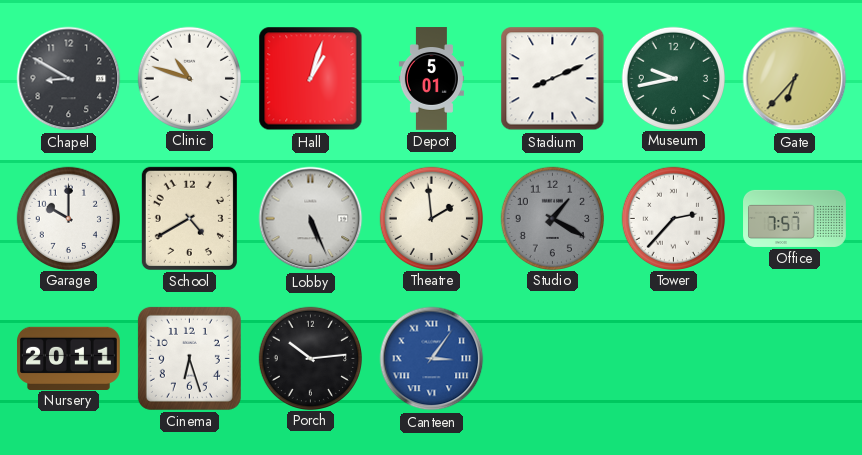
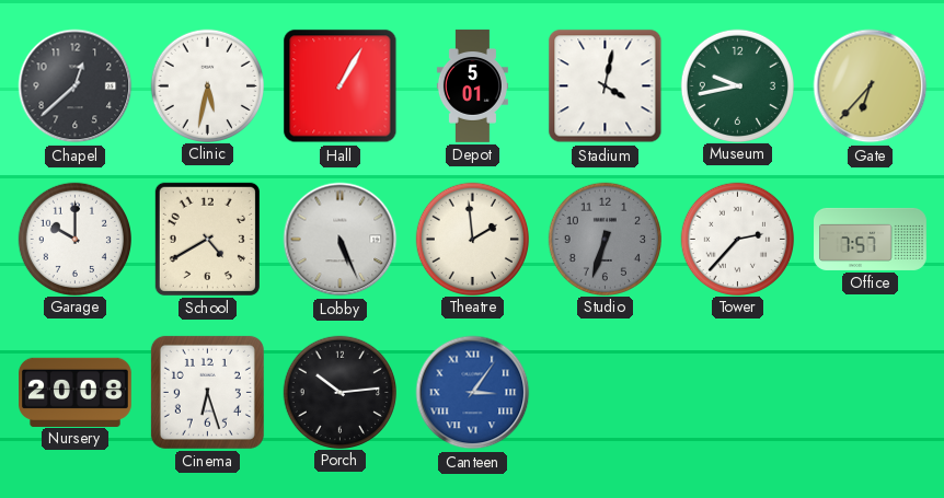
Chapel: 8:50 -> 12:38
Clinic: 10:48 -> 5:32
Hall: 1:03 -> 1:05
Stadium: 8:11 -> 4:02
Studio: 1:20 -> 6:33
Nursery: 20:11 -> 20:08
